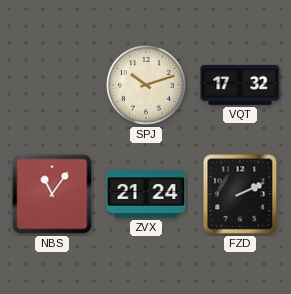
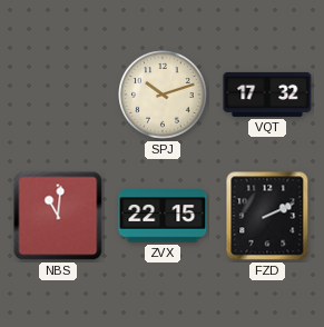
NBS: 11:06 -> 11:01
ZVX: 21:24 -> 22:15
